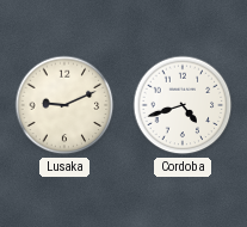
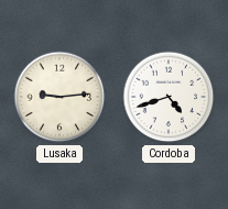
Lusaka: 9:11 -> 9:14
